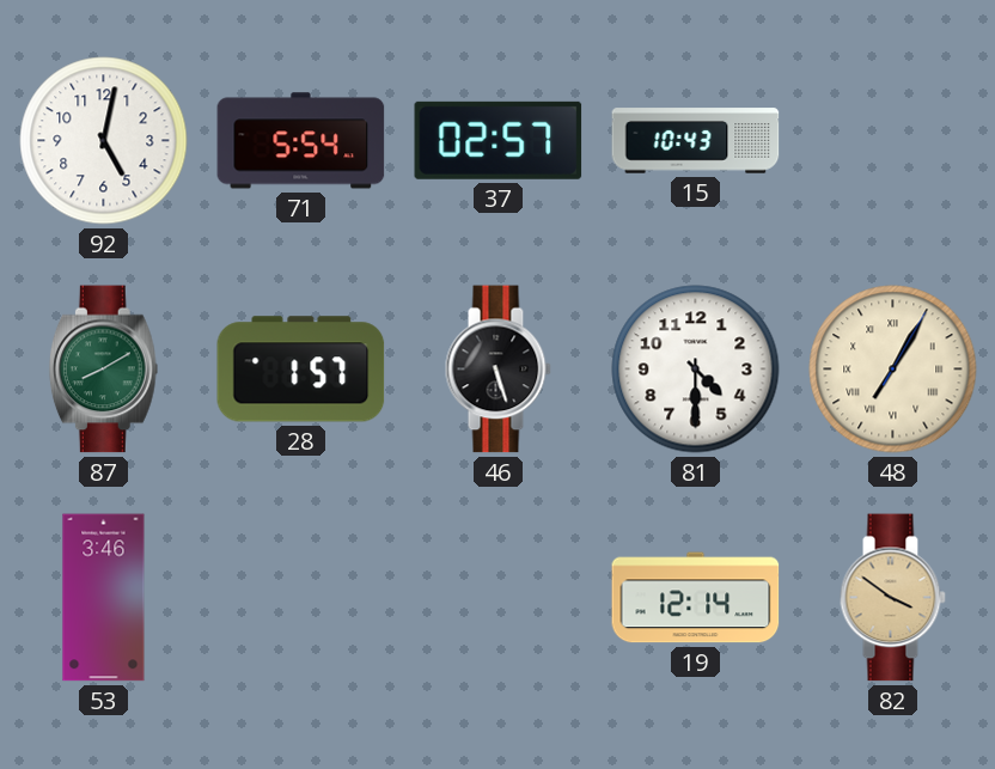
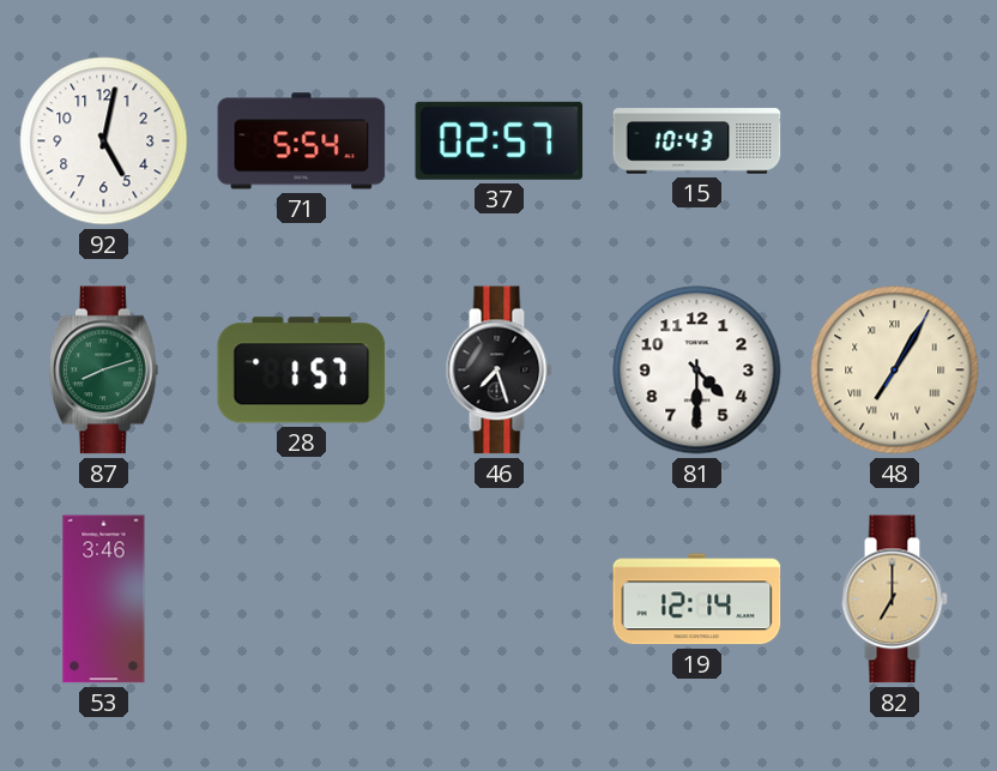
87: 8:10 -> 8:12
46: 5:27 -> 7:27
82: 3:51 -> 7:00
